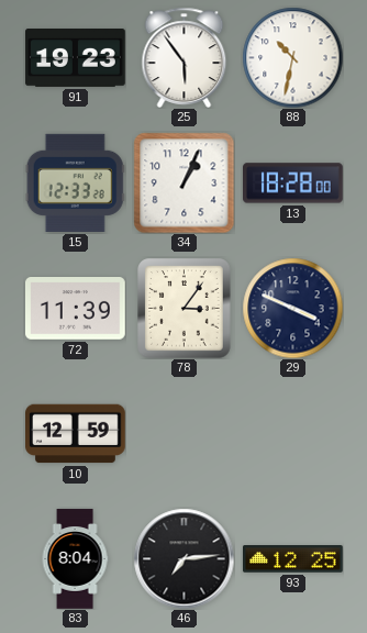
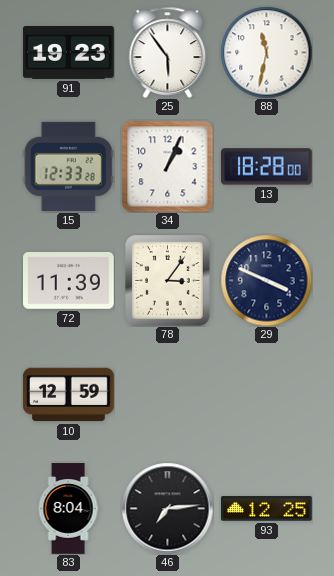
88: 10:32 -> 11:32
